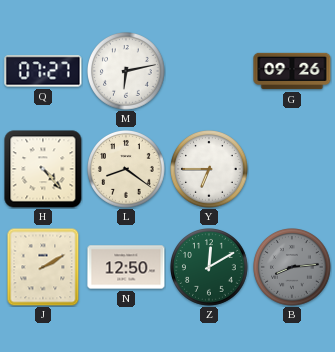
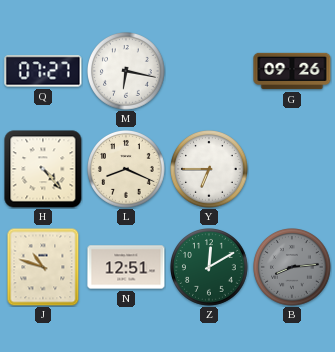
M: 6:13 -> 6:17
L: 8:21 -> 8:19
J: 2:10 -> 10:48
N: 12:50 -> 12:51
